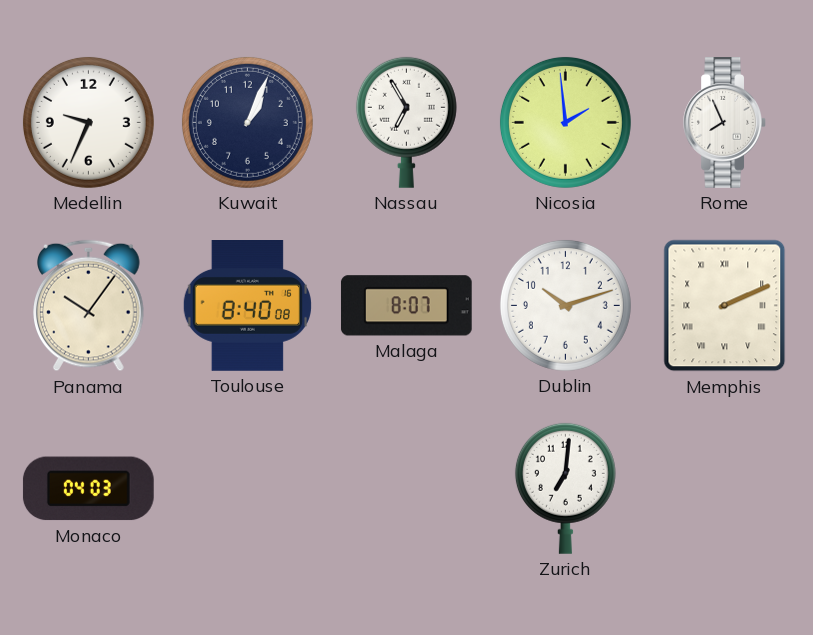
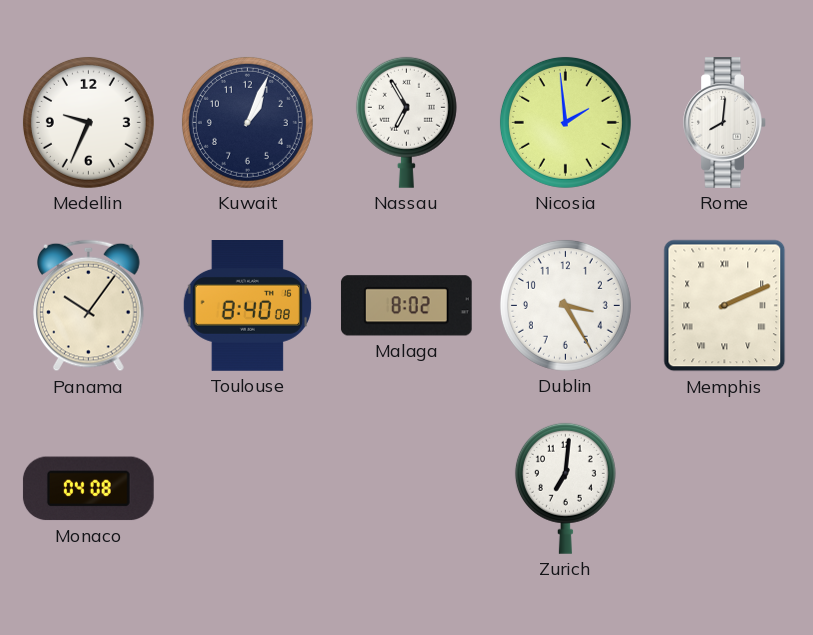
Rome: 7:56 -> 8:01
Malaga: 8:07 -> 8:02
Dublin: 10:12 -> 3:25
Monaco: 04:03 -> 04:08
